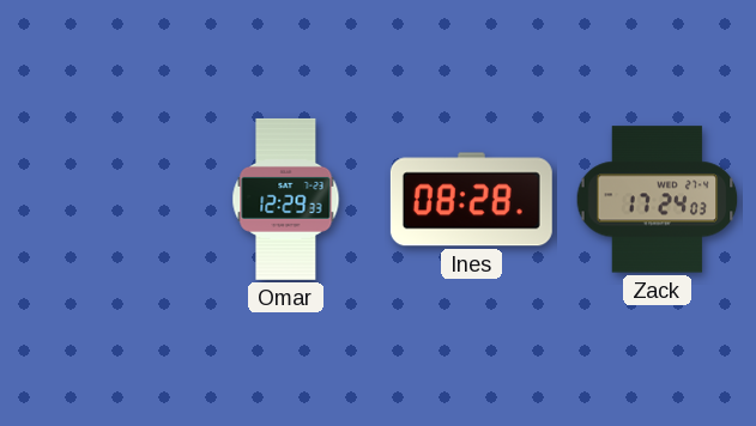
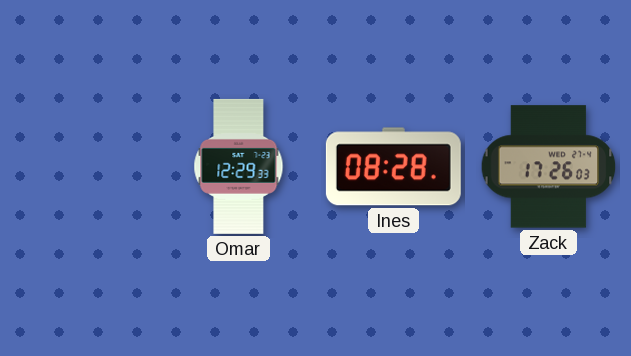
Zack: 17:24 -> 17:26
